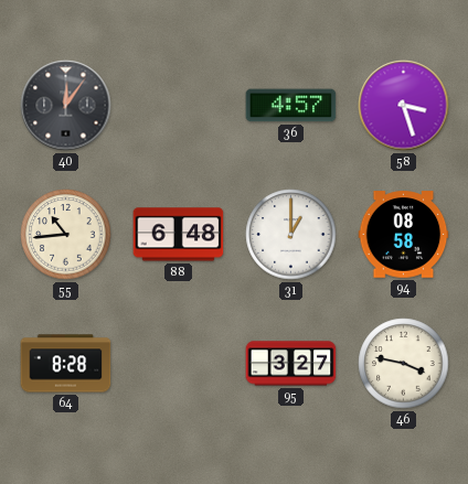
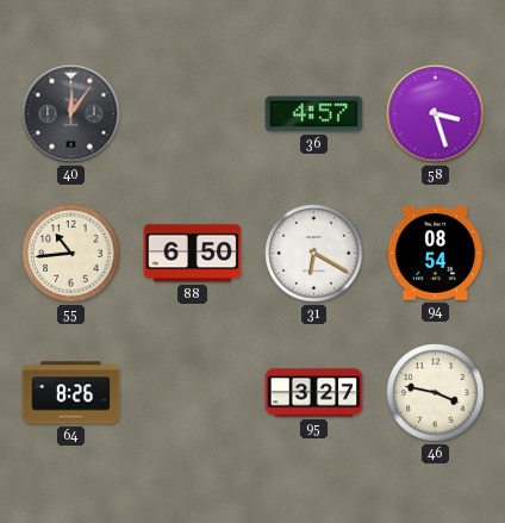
88: 6:48 -> 6:50
31: 1:00 -> 6:20
94: 08:58 -> 08:54
64: 8:28 -> 8:26
